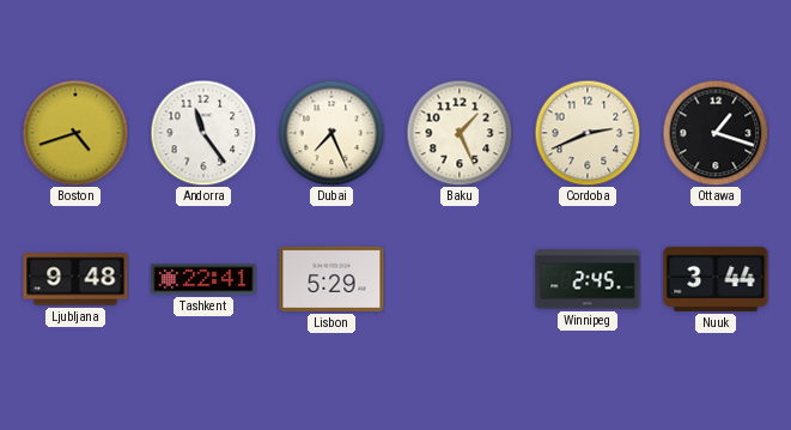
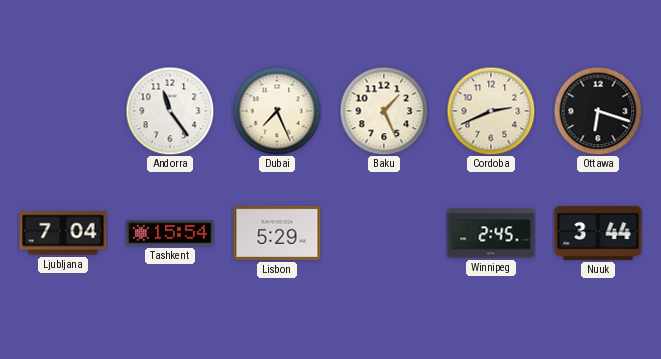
Boston: 4:42 -> none
Ottawa: 1:18 -> 6:18
Ljubljana: 9:48 -> 7:04
Tashkent: 22:41 -> 15:54
